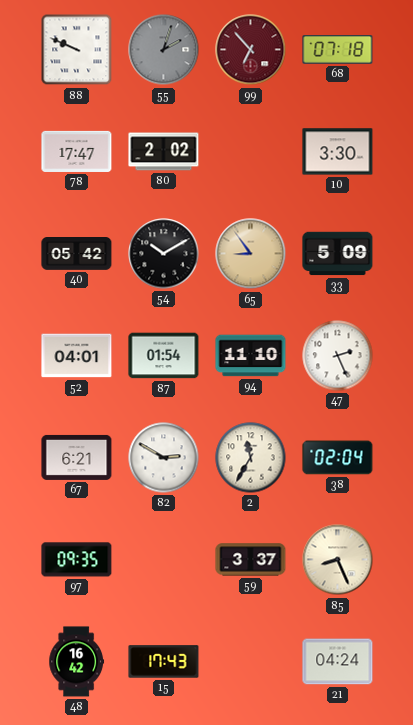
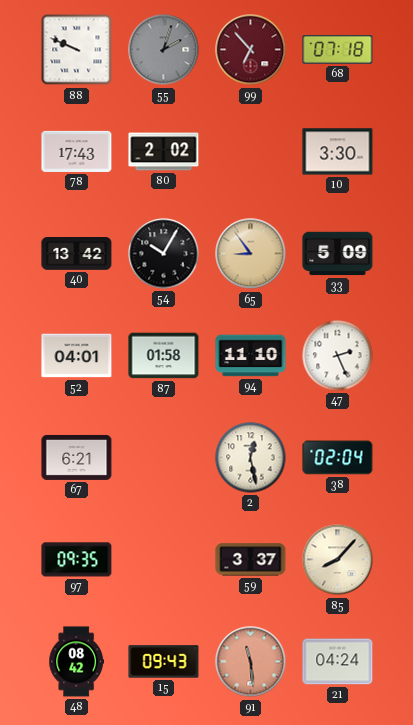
78: 17:47 -> 17:43
40: 05:42 -> 13:42
54: 10:10 -> 10:05
87: 01:54 -> 01:58
82: 2:50 -> none
2: 11:35 -> 12:28
85: 8:26 -> 8:07
48: 16:42 -> 08:42
15: 17:43 -> 09:43
91: none -> 11:29
